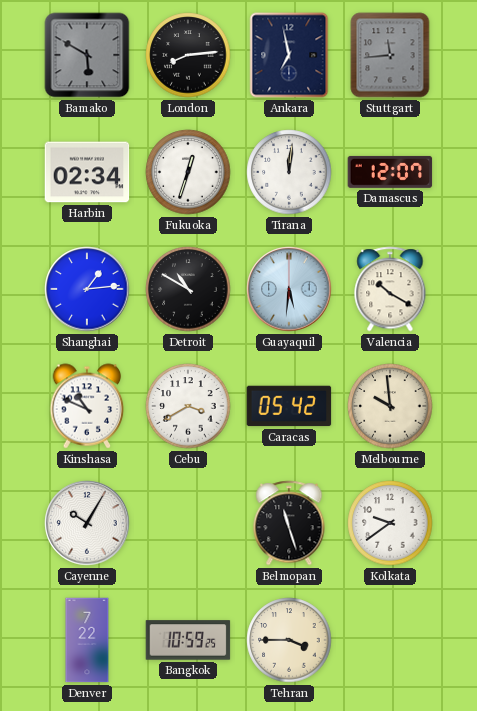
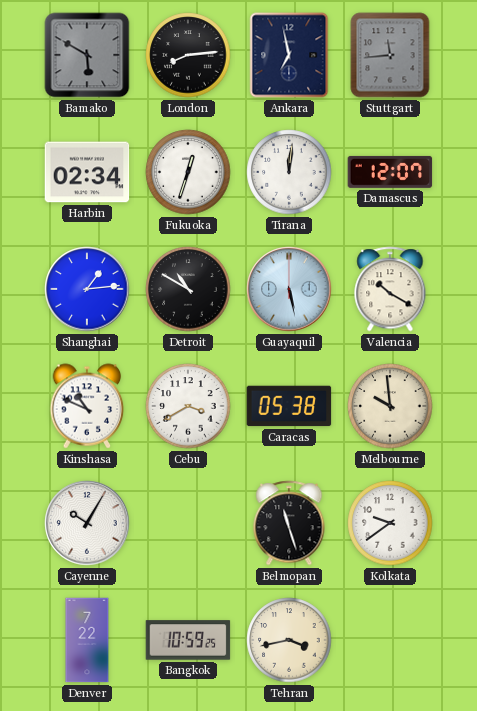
Guayaquil: 5:31 -> 5:28
Caracas: 05:42 -> 05:38
Tehran: 3:45 -> 3:43
